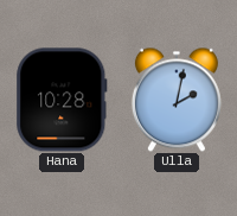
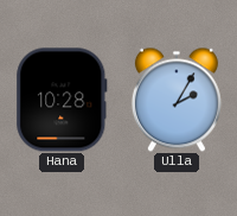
Ulla: 2:02 -> 2:05
